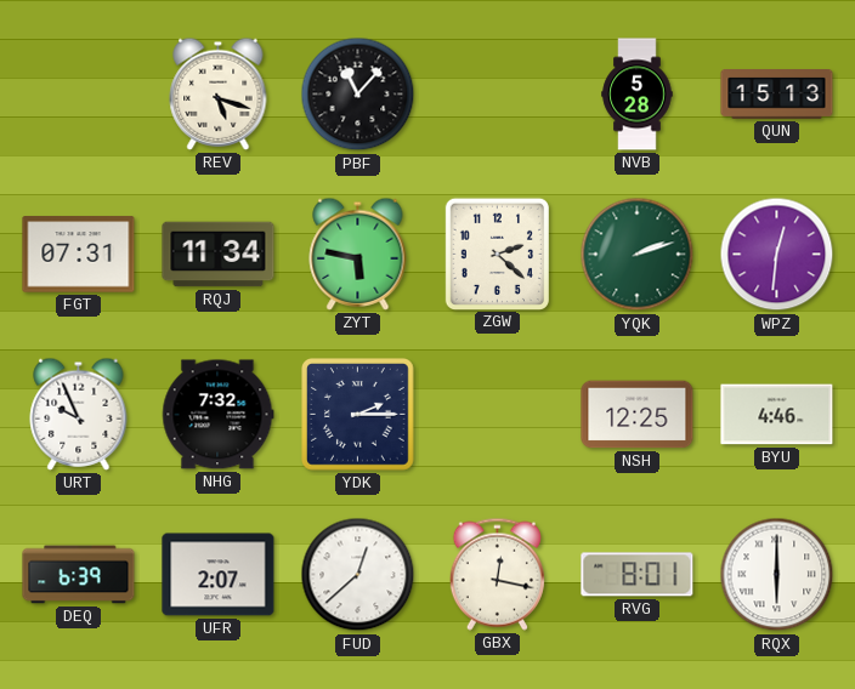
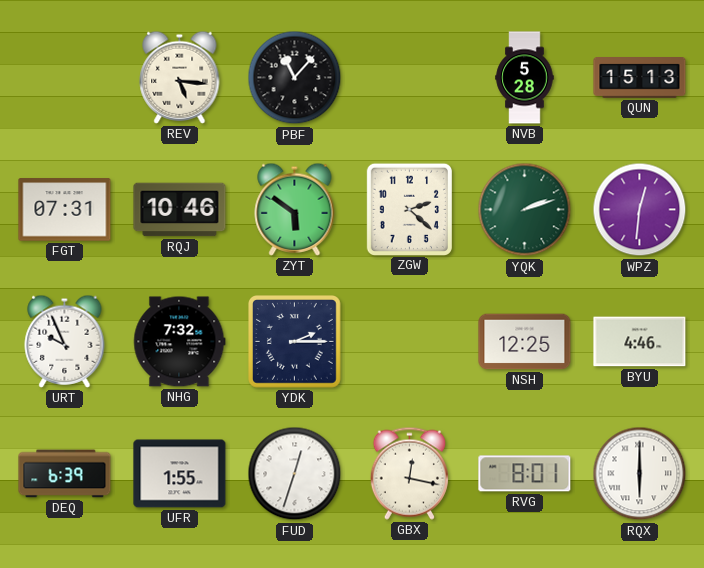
REV: 5:18 -> 5:16
RQJ: 11:34 -> 10:46
ZYT: 5:47 -> 5:51
UFR: 2:07 -> 1:55
FUD: 12:38 -> 12:33
